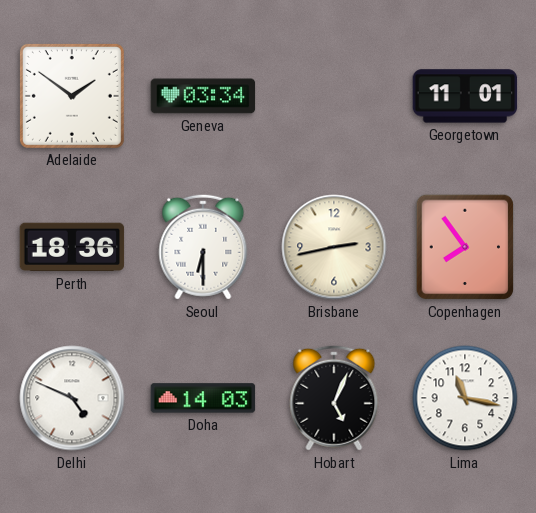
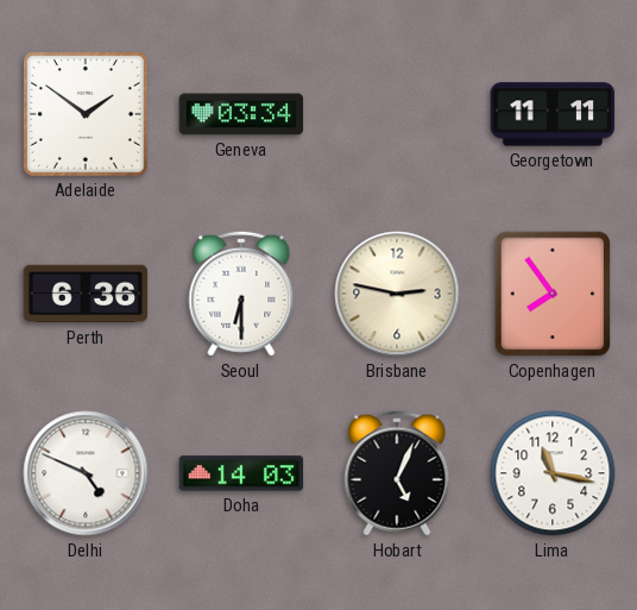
Georgetown: 11:01 -> 11:11
Perth: 18:36 -> 6:36
Brisbane: 2:43 -> 2:47
